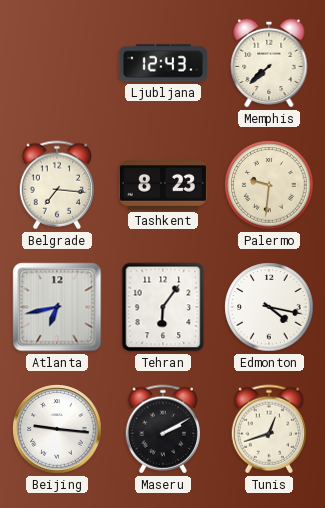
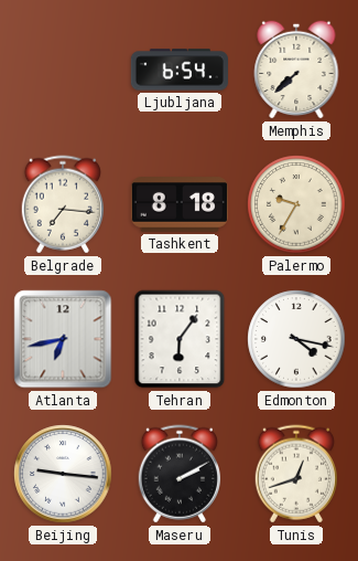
Ljubljana: 12:43 -> 6:54
Tashkent: 8:23 -> 8:18
Palermo: 9:31 -> 9:35
